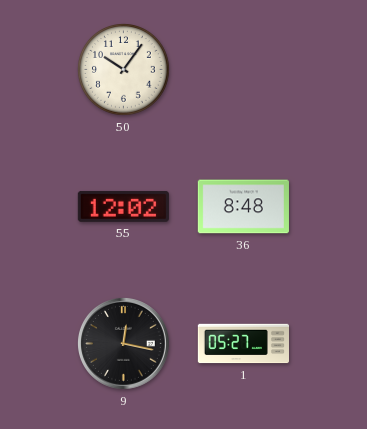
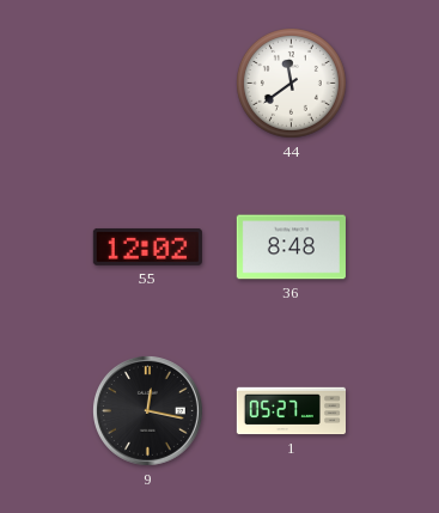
50: 10:06 -> none
44: none -> 11:39
